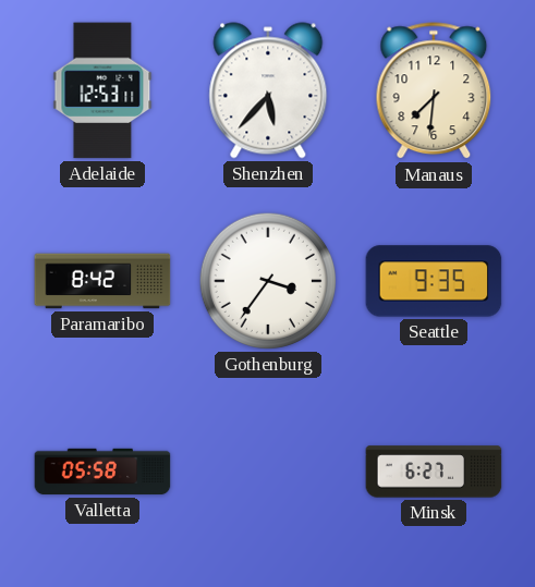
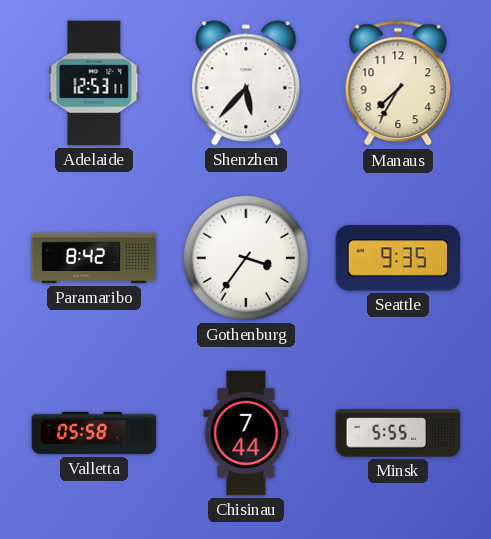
Manaus: 7:31 -> 7:35
Chisinau: none -> 7:44
Minsk: 6:27 -> 5:55
